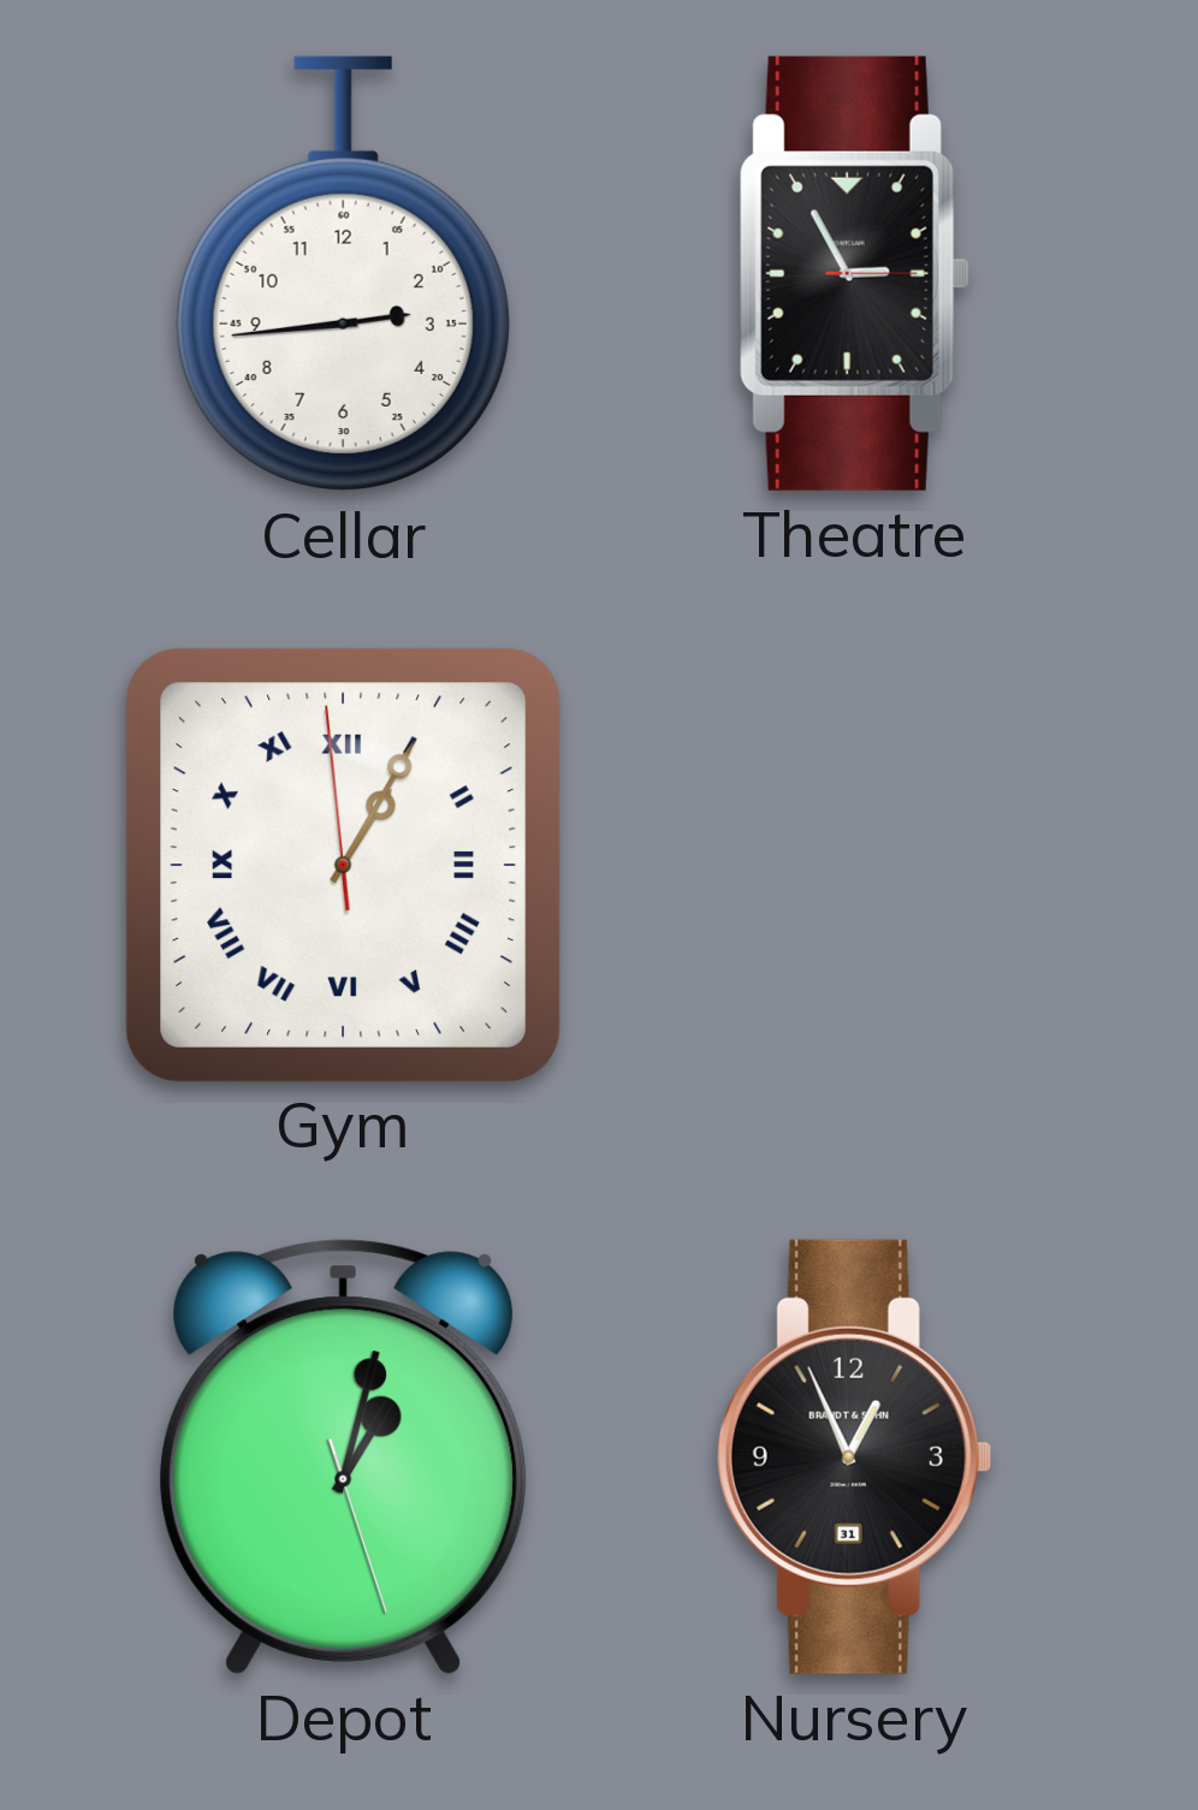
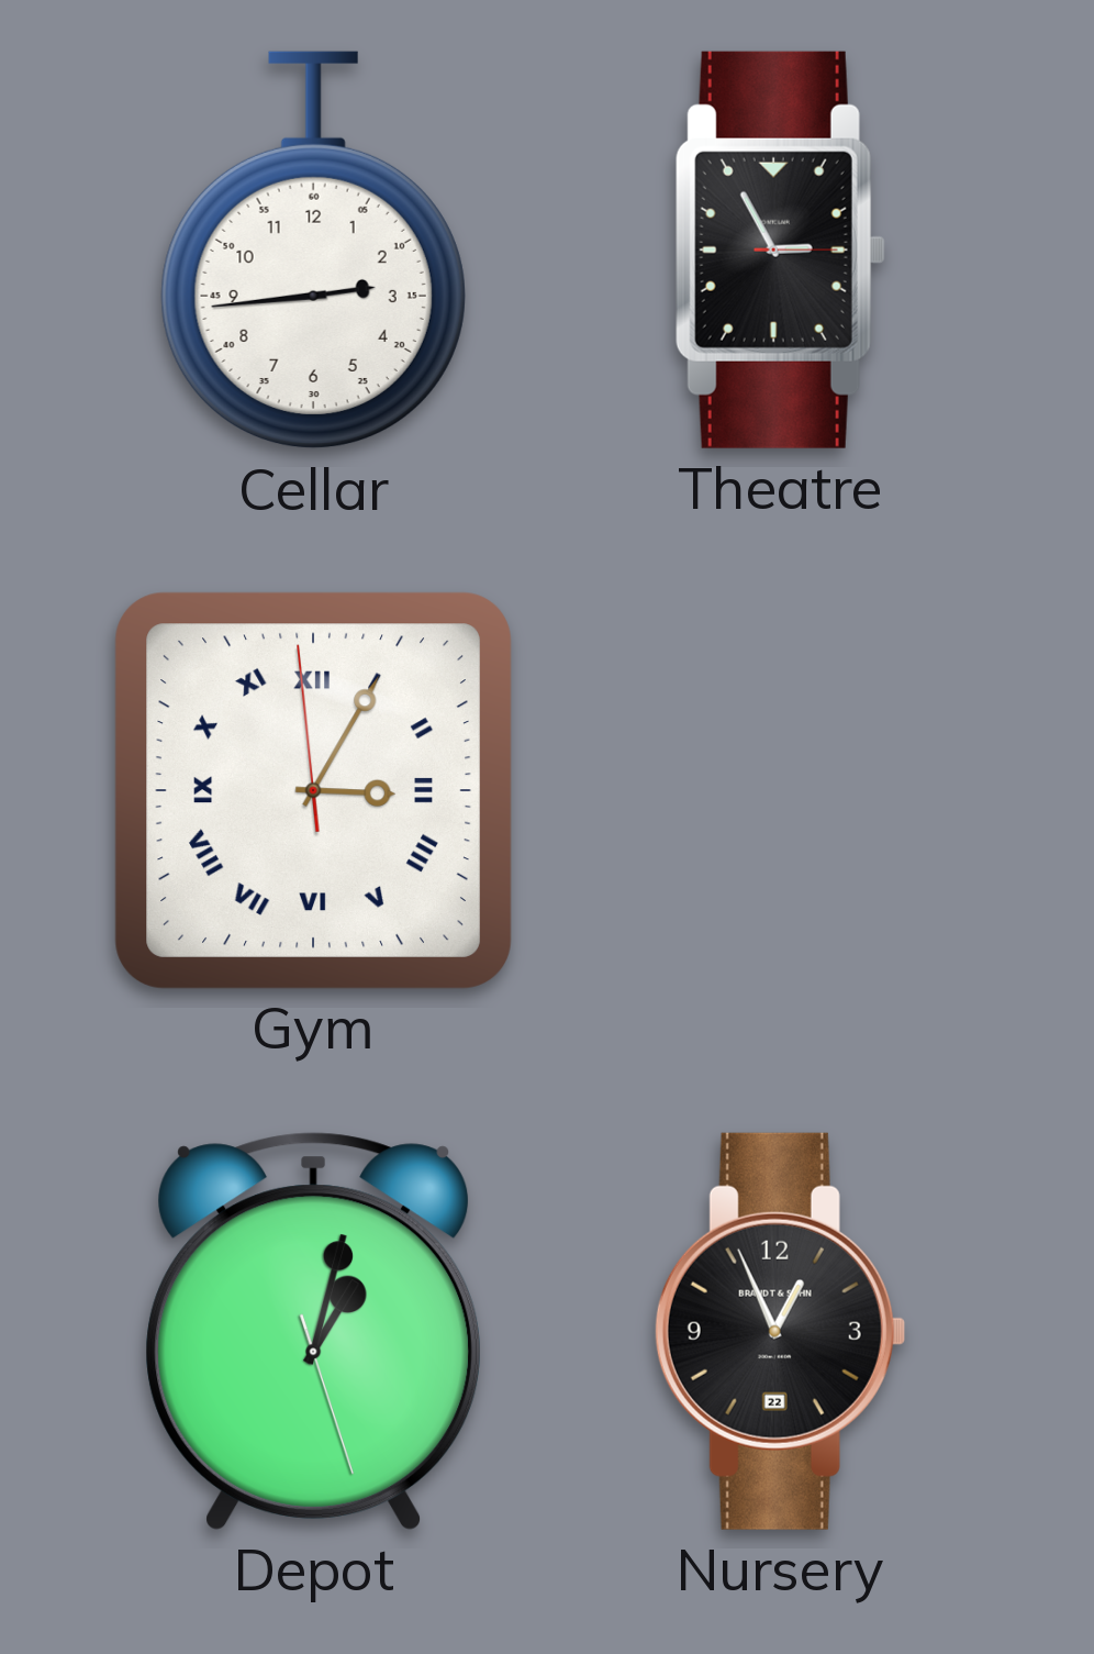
Gym: 1:04 -> 3:04
Nursery date: 31 -> 22
